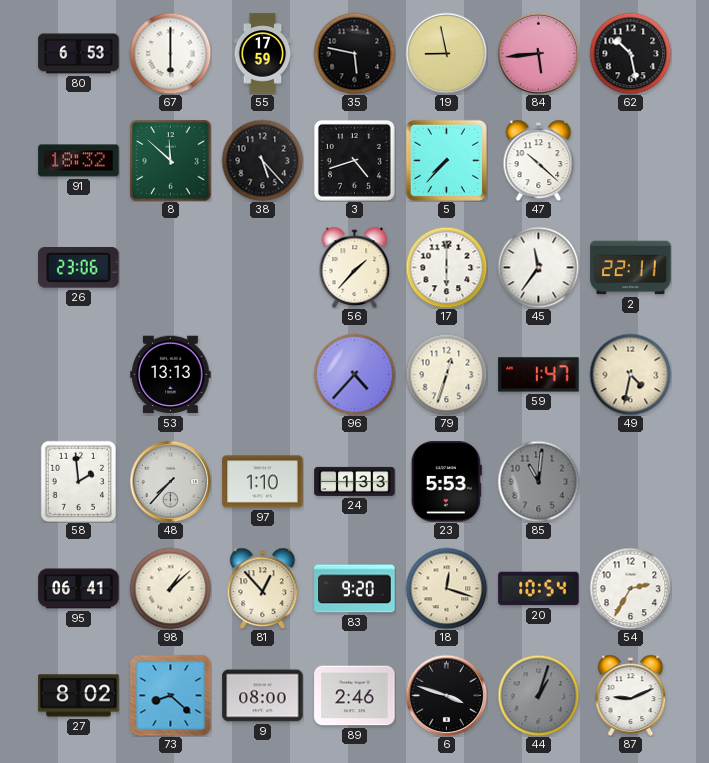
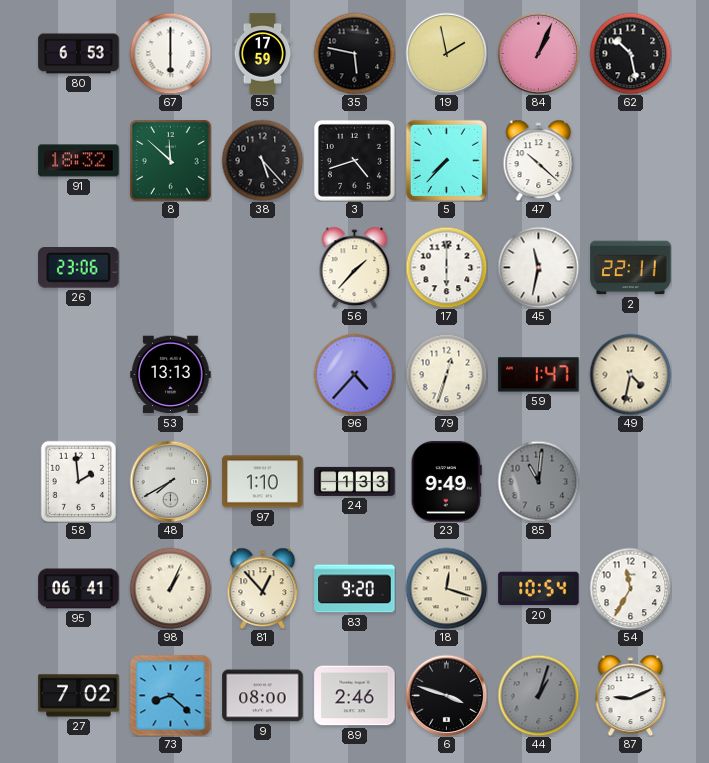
19: 8:58 -> 1:58
84: 5:44 -> 1:04
45: 11:36 -> 11:32
48: 7:37 -> 7:40
23: 5:53 -> 9:49
98: 1:08 -> 1:04
54: 2:35 -> 11:35
27: 8:02 -> 7:02
